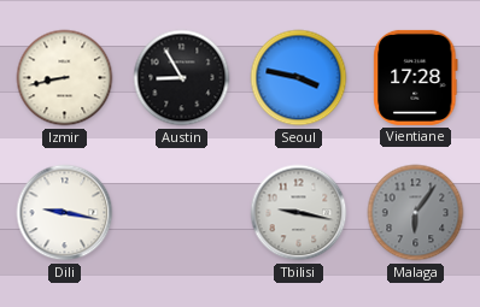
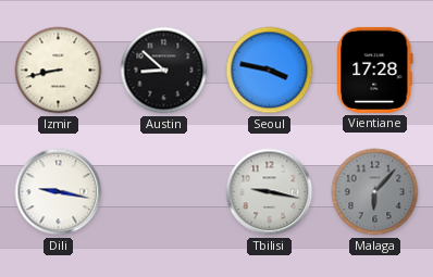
Austin: 8:55 -> 8:52
Malaga: 6:06 -> 6:07
